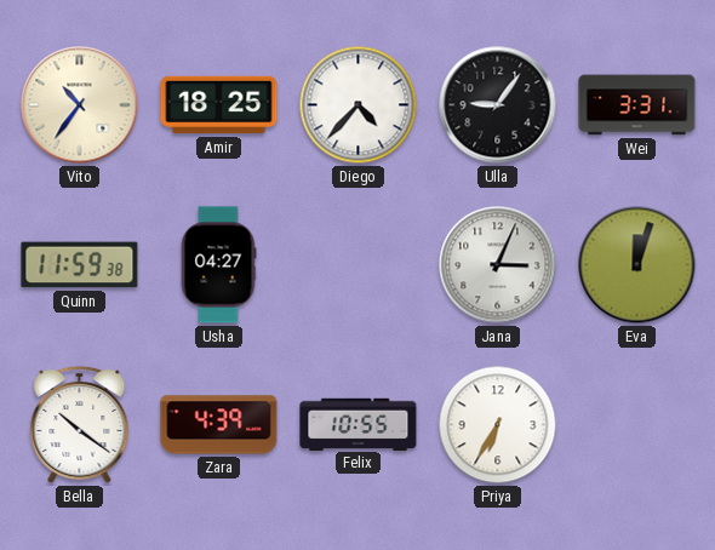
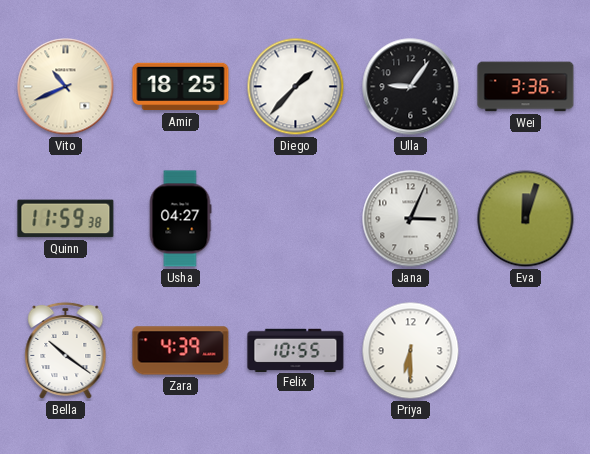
Vito: 10:36 -> 10:41
Diego: 4:37 -> 1:37
Wei: 3:31 -> 3:36
Priya: 6:35 -> 6:30
